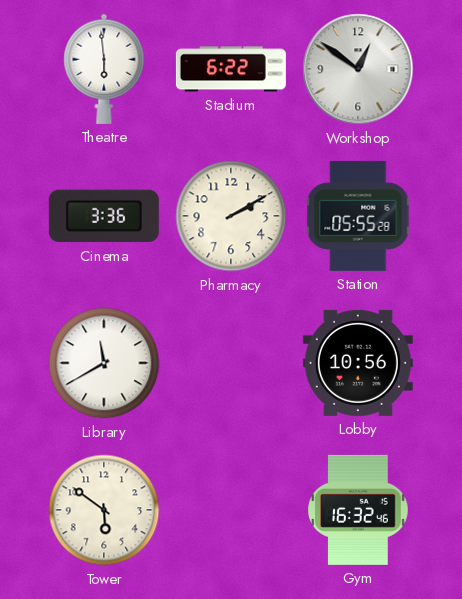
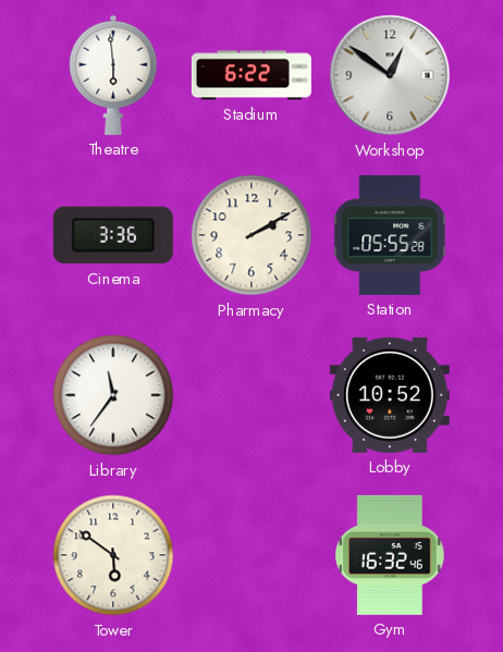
Library: 11:40 -> 11:36
Lobby: 10:56 -> 10:52
